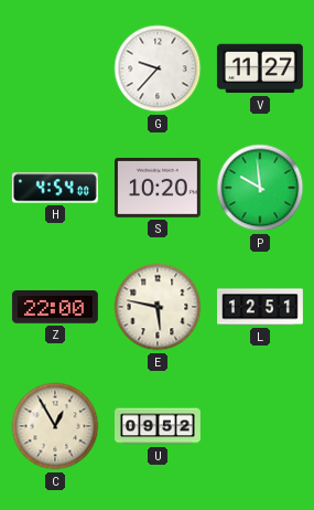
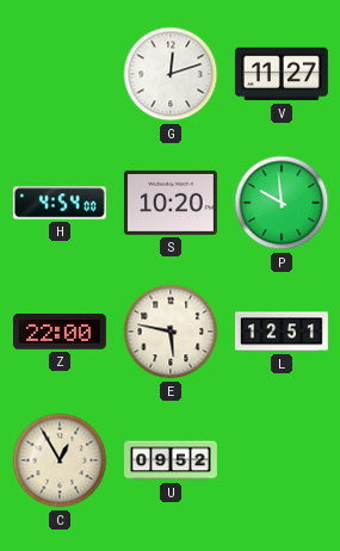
G: 9:37 -> 12:12
